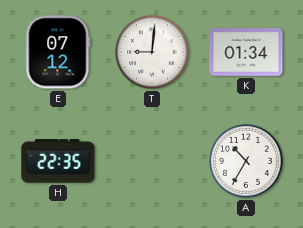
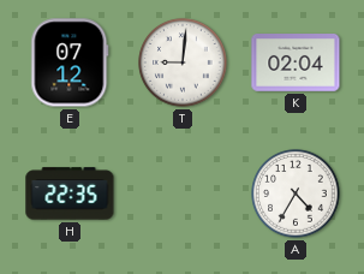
K: 01:34 -> 02:04
A: 10:35 -> 4:35
